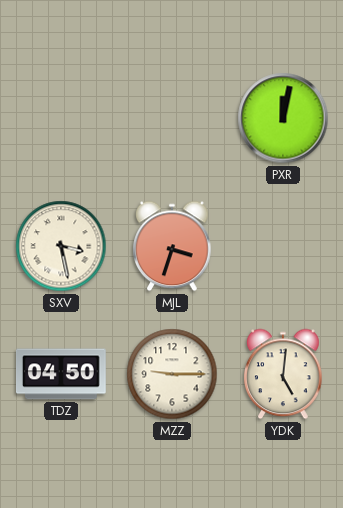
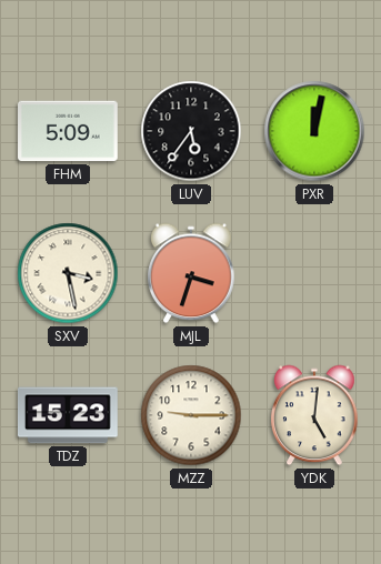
FHM: none -> 5:09
LUV: none -> 5:36
TDZ: 04:50 -> 15:23
